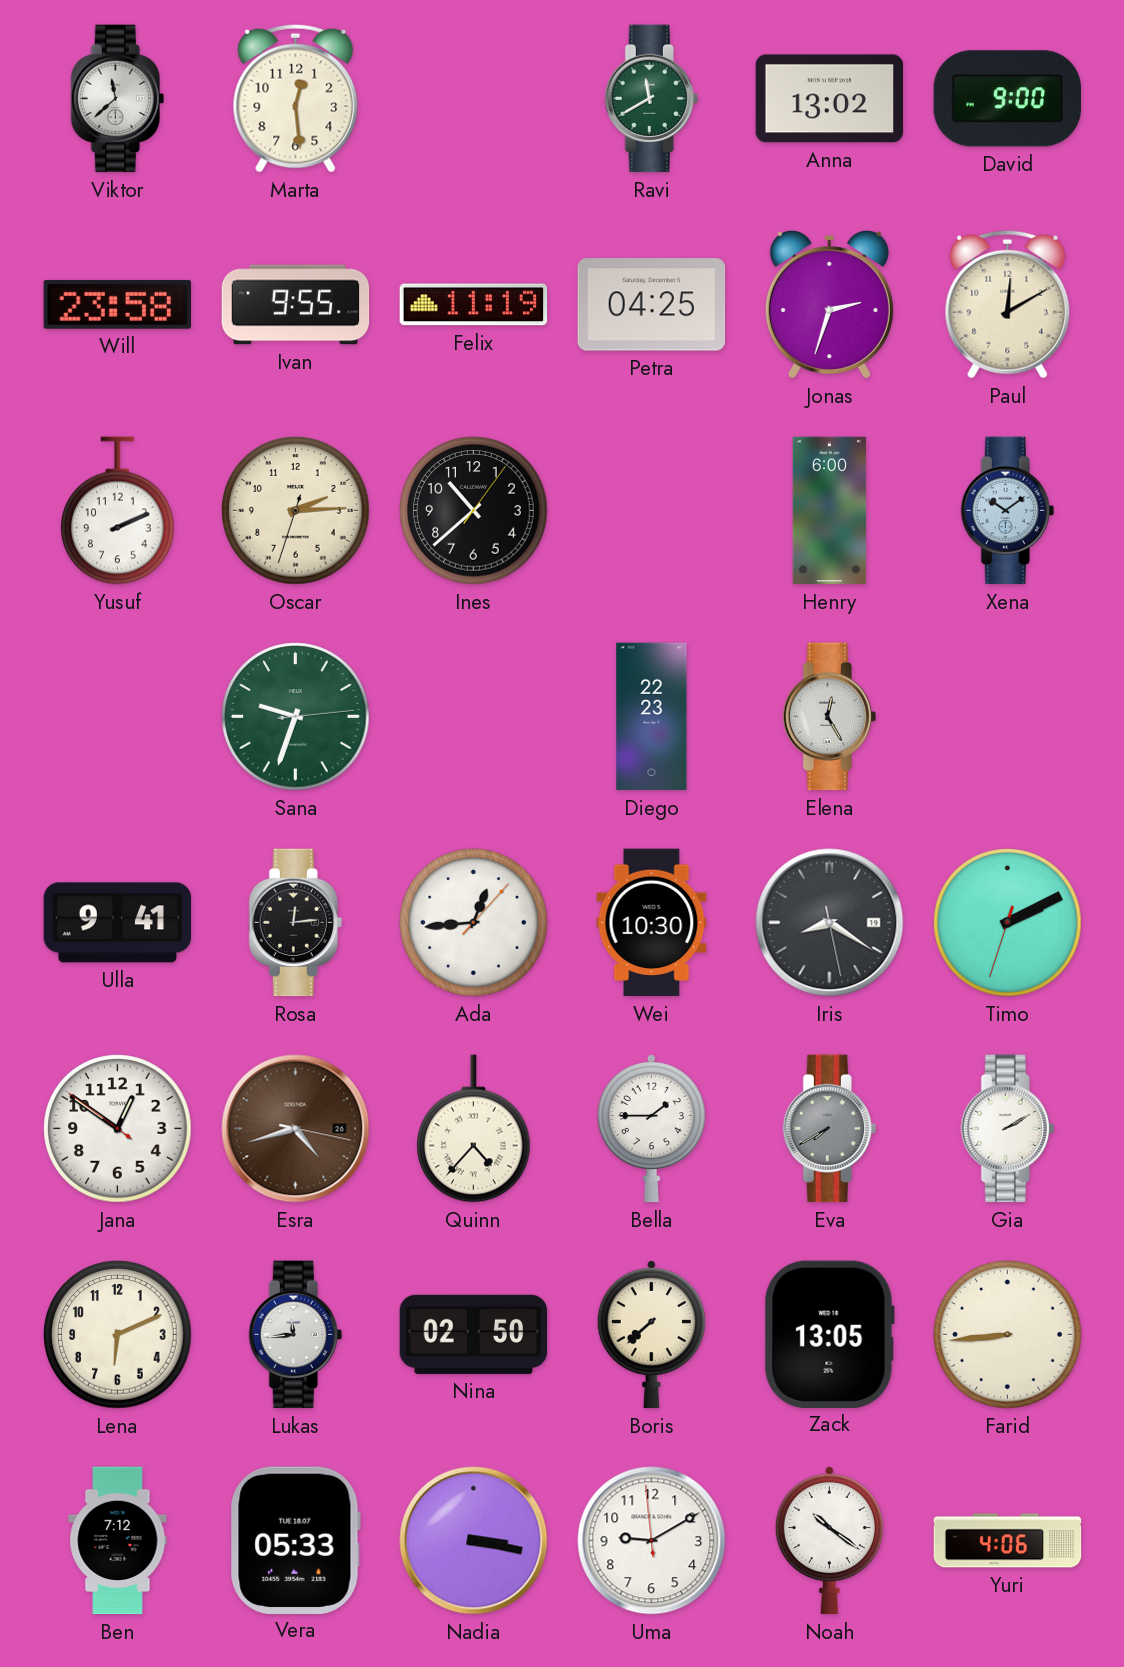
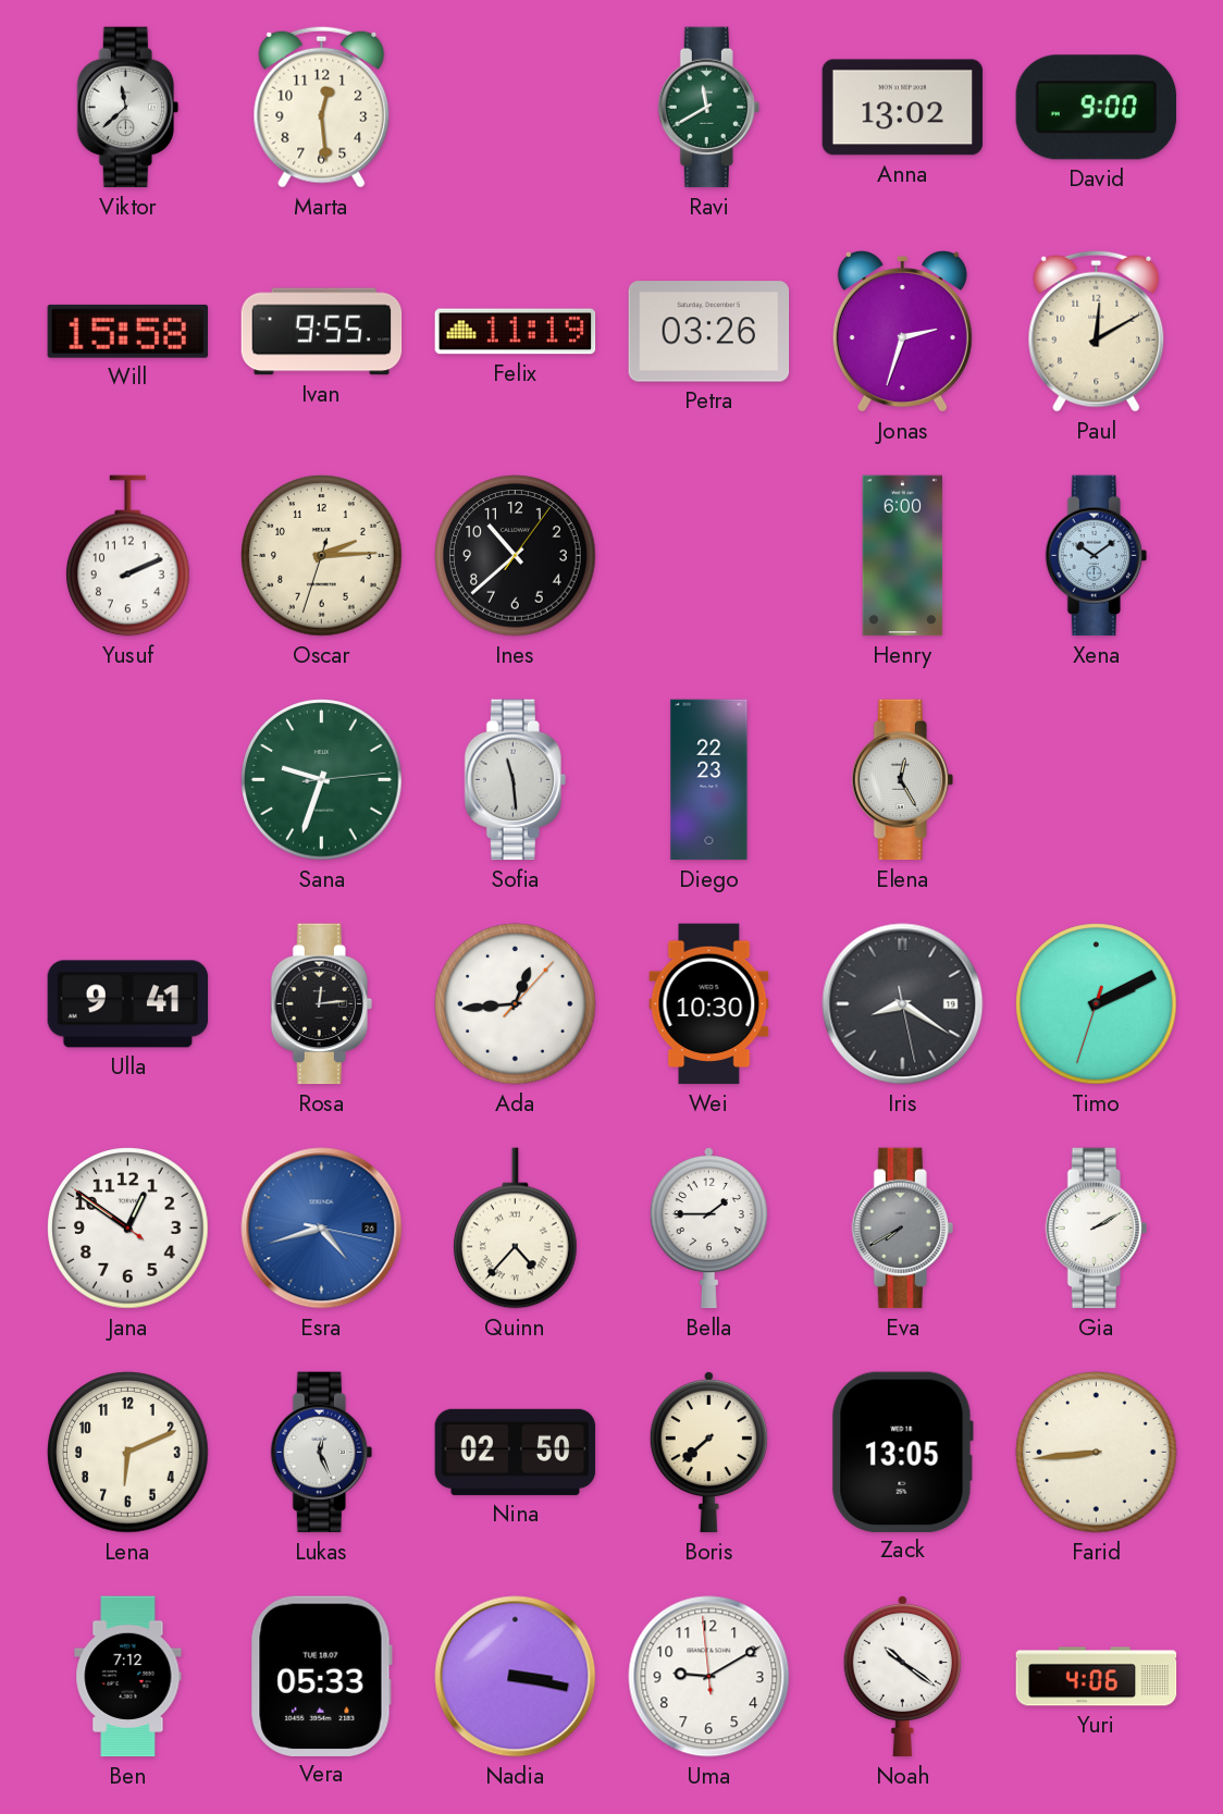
Will: 23:58 -> 15:58
Petra: 04:25 -> 03:26
Sofia: none -> 11:29
Esra dial: brown -> blue
Lukas: 11:44 -> 12:26
